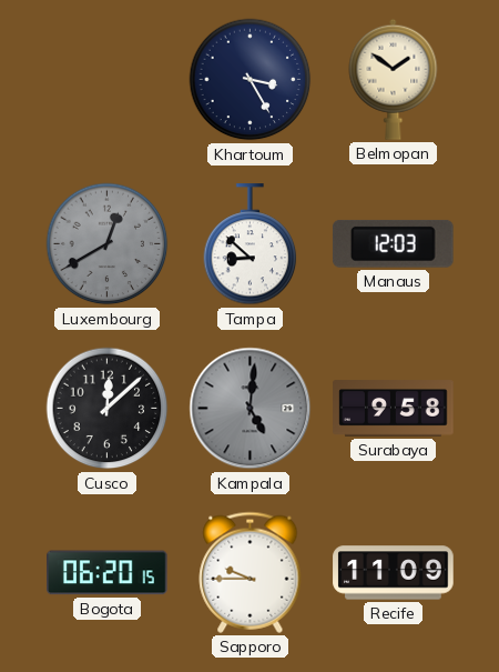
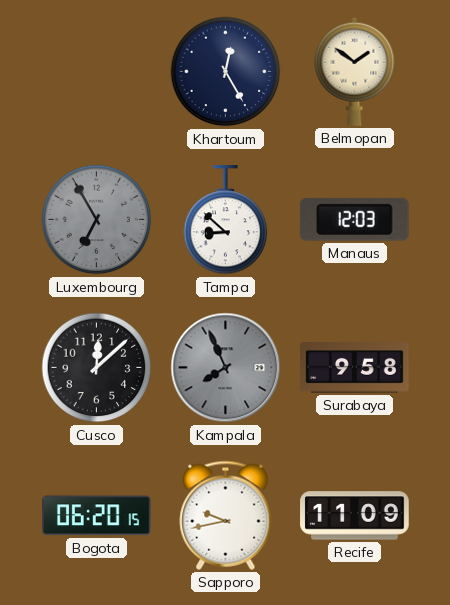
Khartoum: 3:25 -> 12:25
Luxembourg: 12:40 -> 6:55
Kampala: 5:01 -> 7:56
Sapporo: 9:45 -> 9:43
